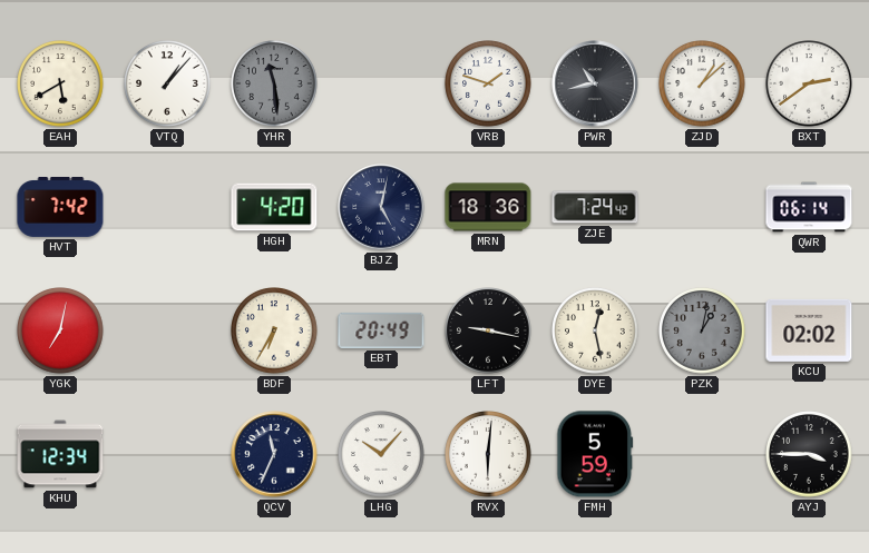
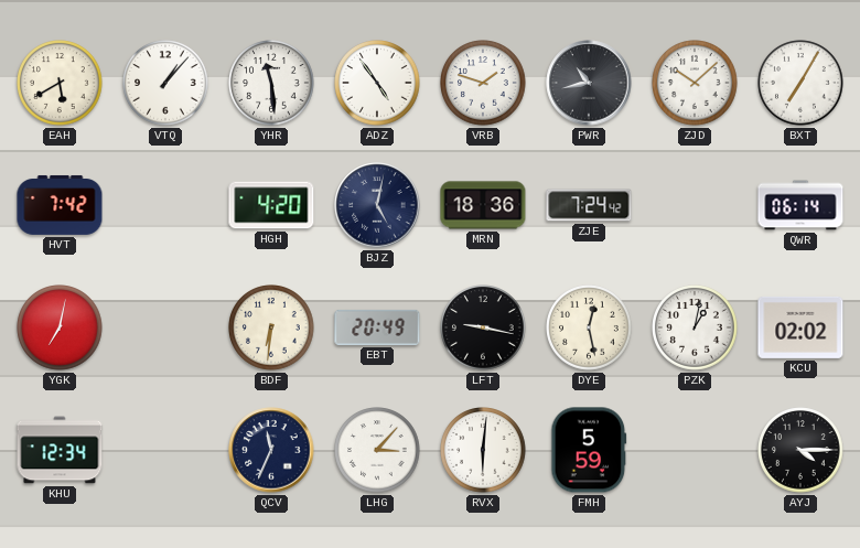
YHR dial: grey -> white
ADZ: none -> 4:54
ZJD: 1:08 -> 10:08
BXT: 2:39 -> 7:05
BDF: 6:35 -> 6:31
PZK dial: grey -> white
LHG: 10:07 -> 3:07
AYJ: 3:45 -> 4:15
